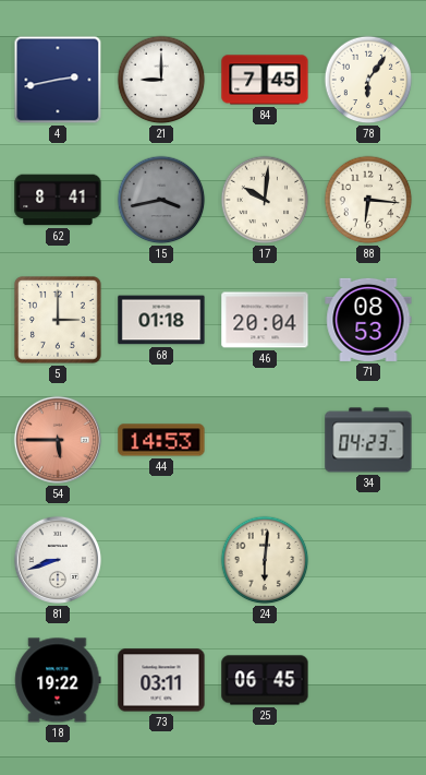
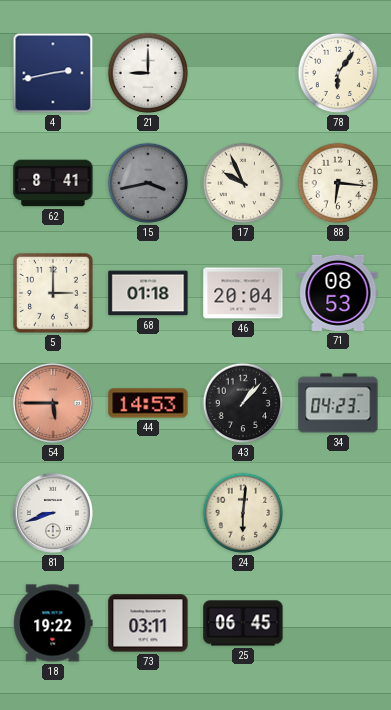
84: 7:45 -> none
17: 10:01 -> 9:56
43: none -> 1:07
